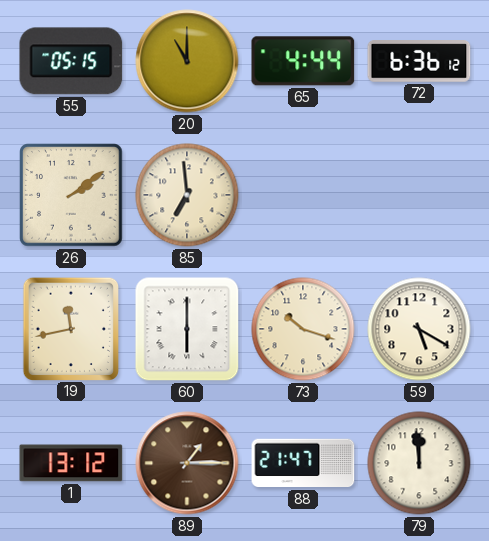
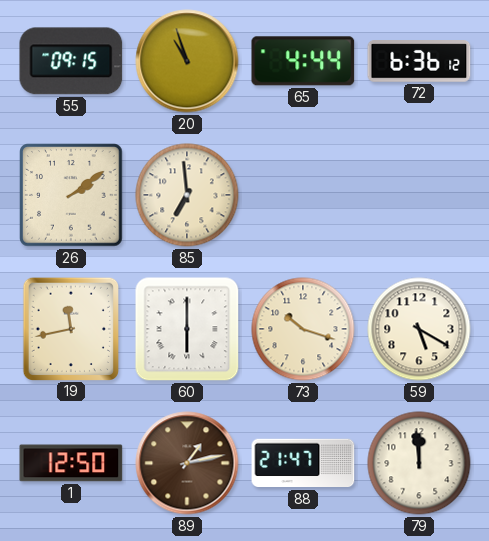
55: 05:15 -> 09:15
20: 11:00 -> 10:57
1: 13:12 -> 12:50
89: 1:15 -> 1:13
